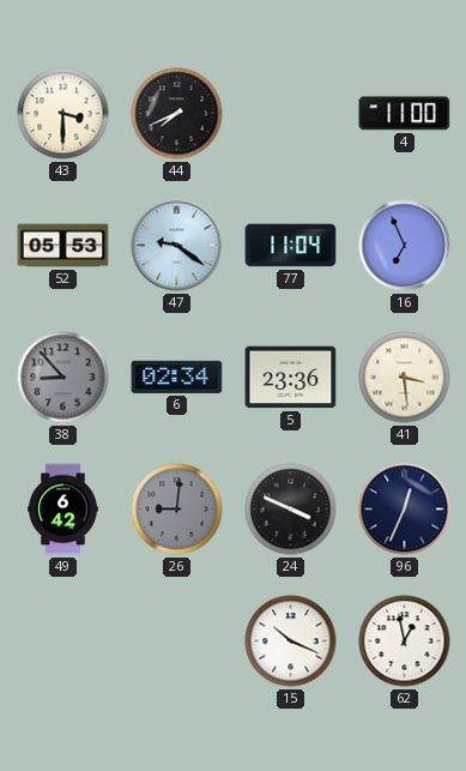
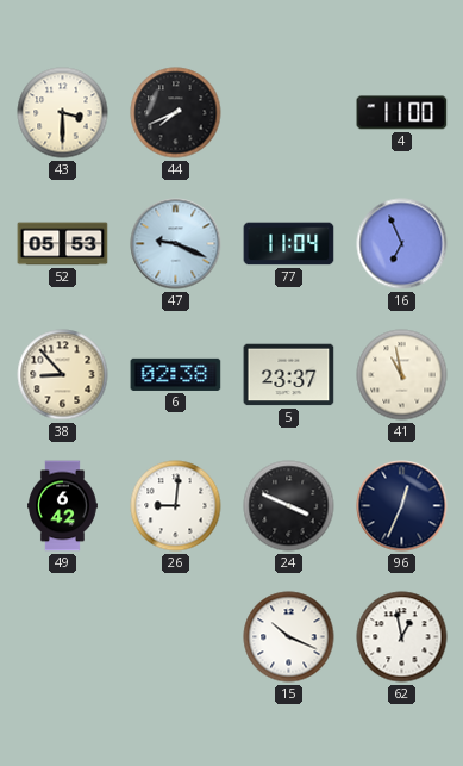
47: 9:21 -> 9:19
38 dial: grey -> cream
6: 02:34 -> 02:38
5: 23:36 -> 23:37
41: 3:29 -> 10:58
26 dial: grey -> white
